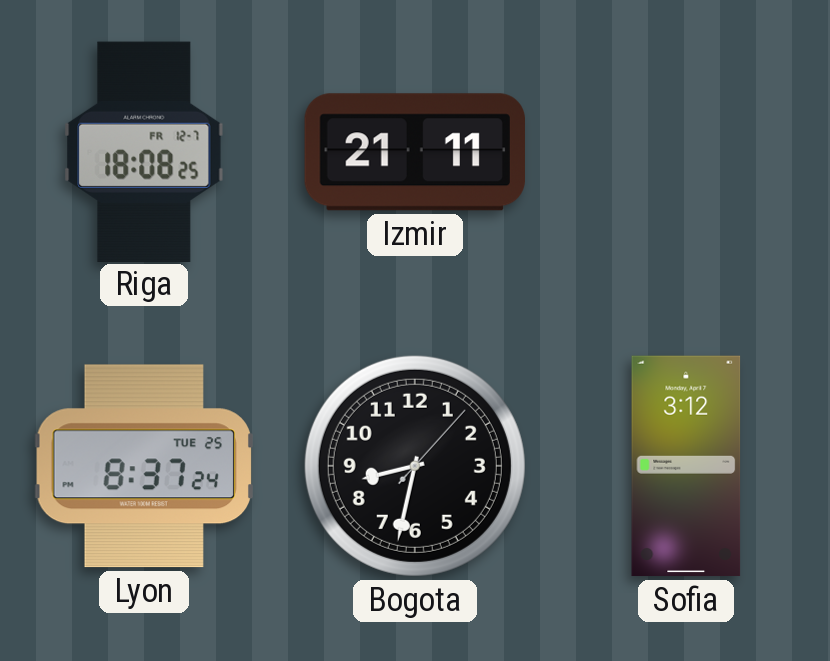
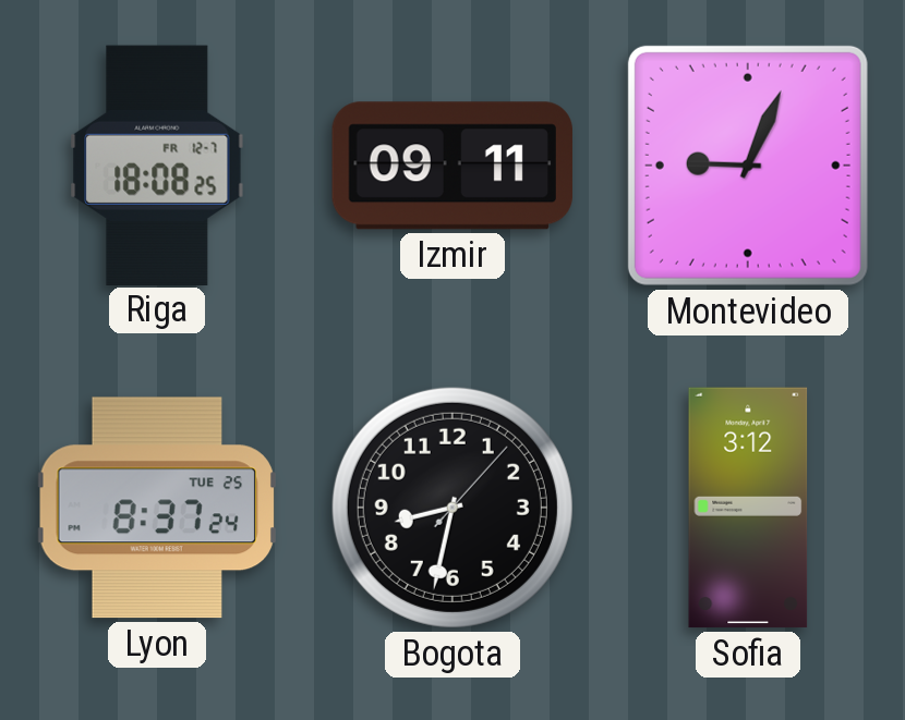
Izmir: 21:11 -> 09:11
Montevideo: none -> 9:04
